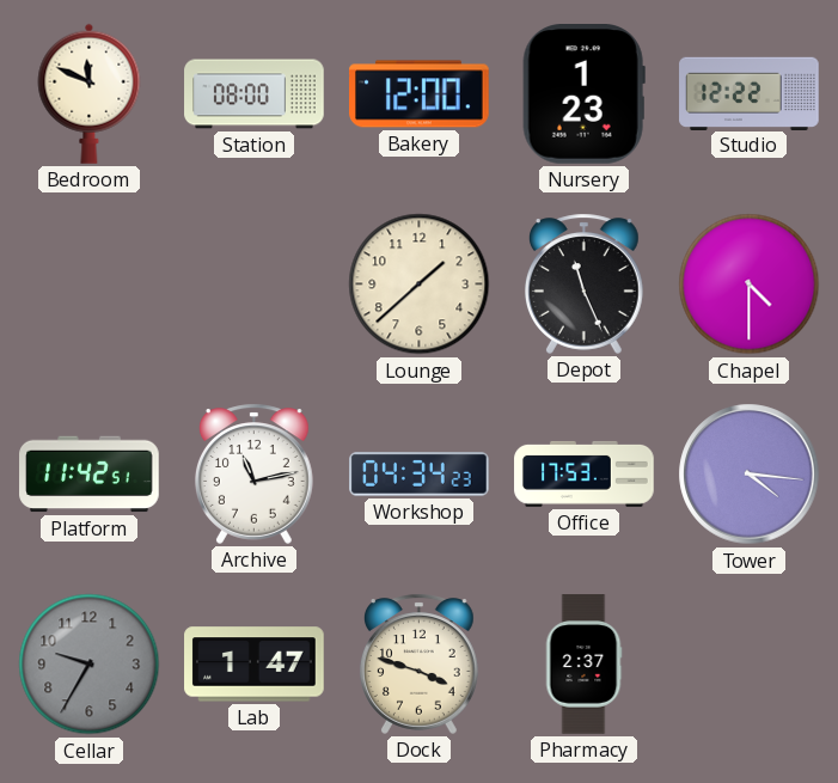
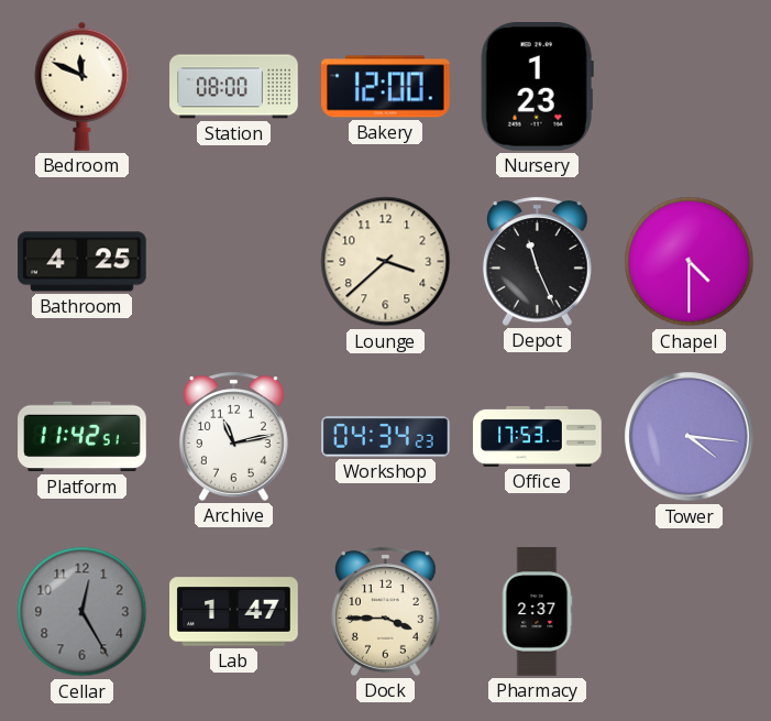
Studio: 12:22 -> none
Bathroom: none -> 4:25
Lounge: 1:38 -> 3:38
Cellar: 9:35 -> 12:25
Dock: 3:48 -> 3:45
